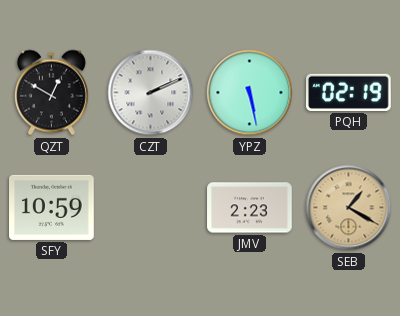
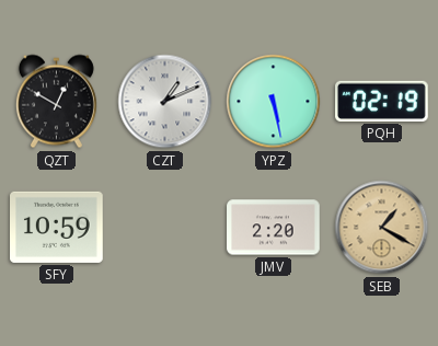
CZT: 2:11 -> 1:11
JMV: 2:23 -> 2:20
